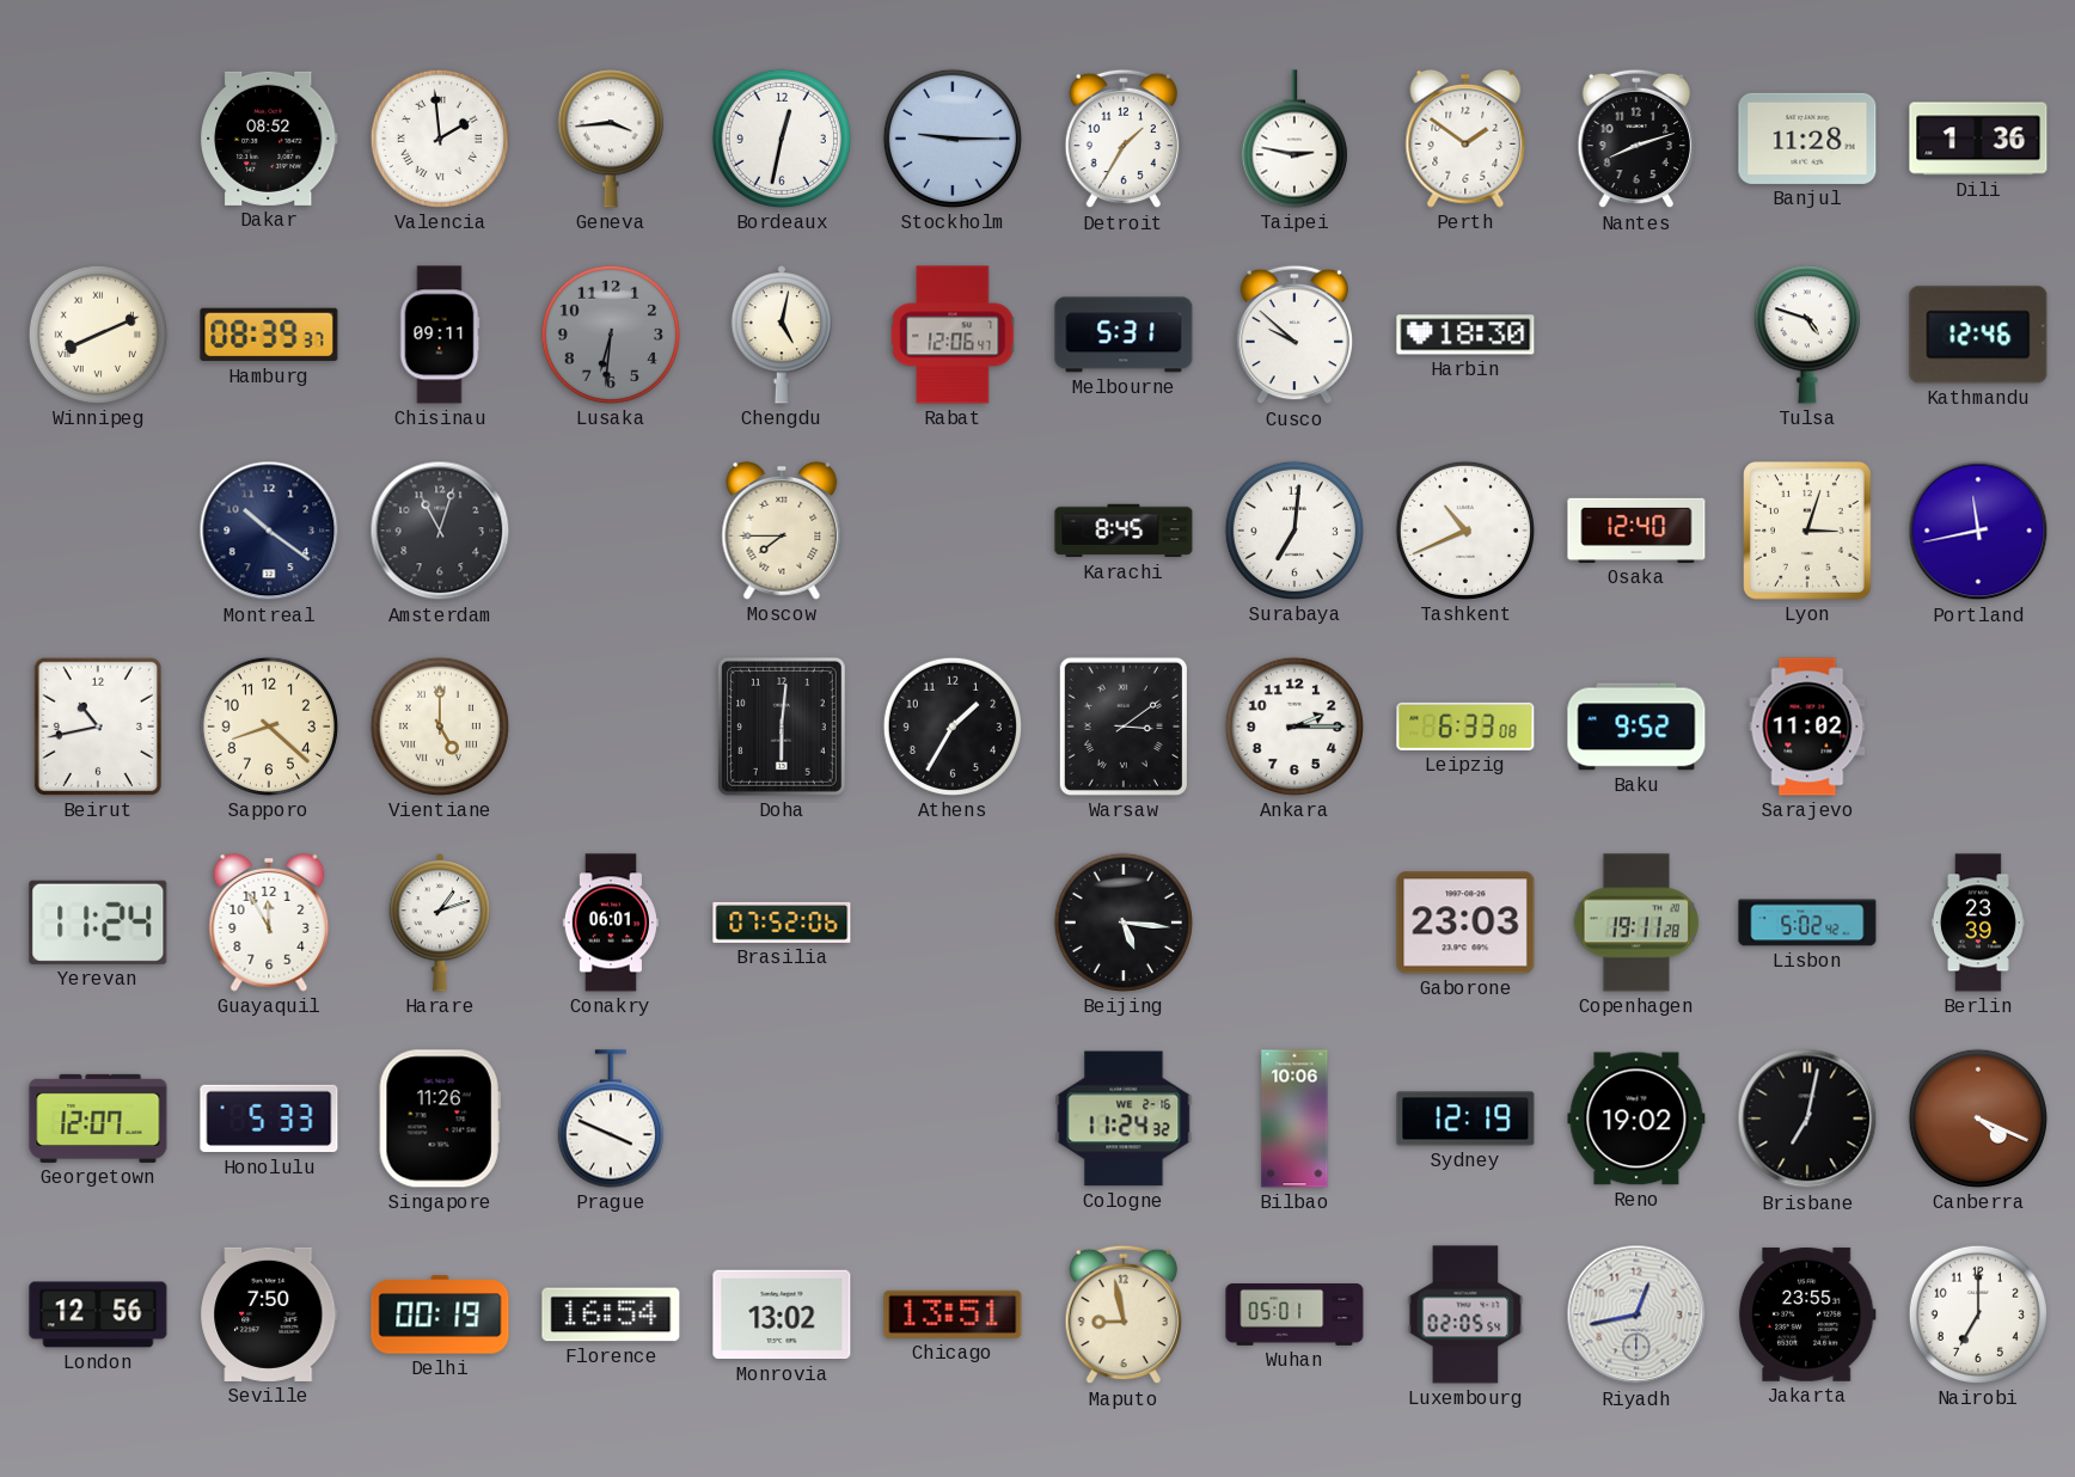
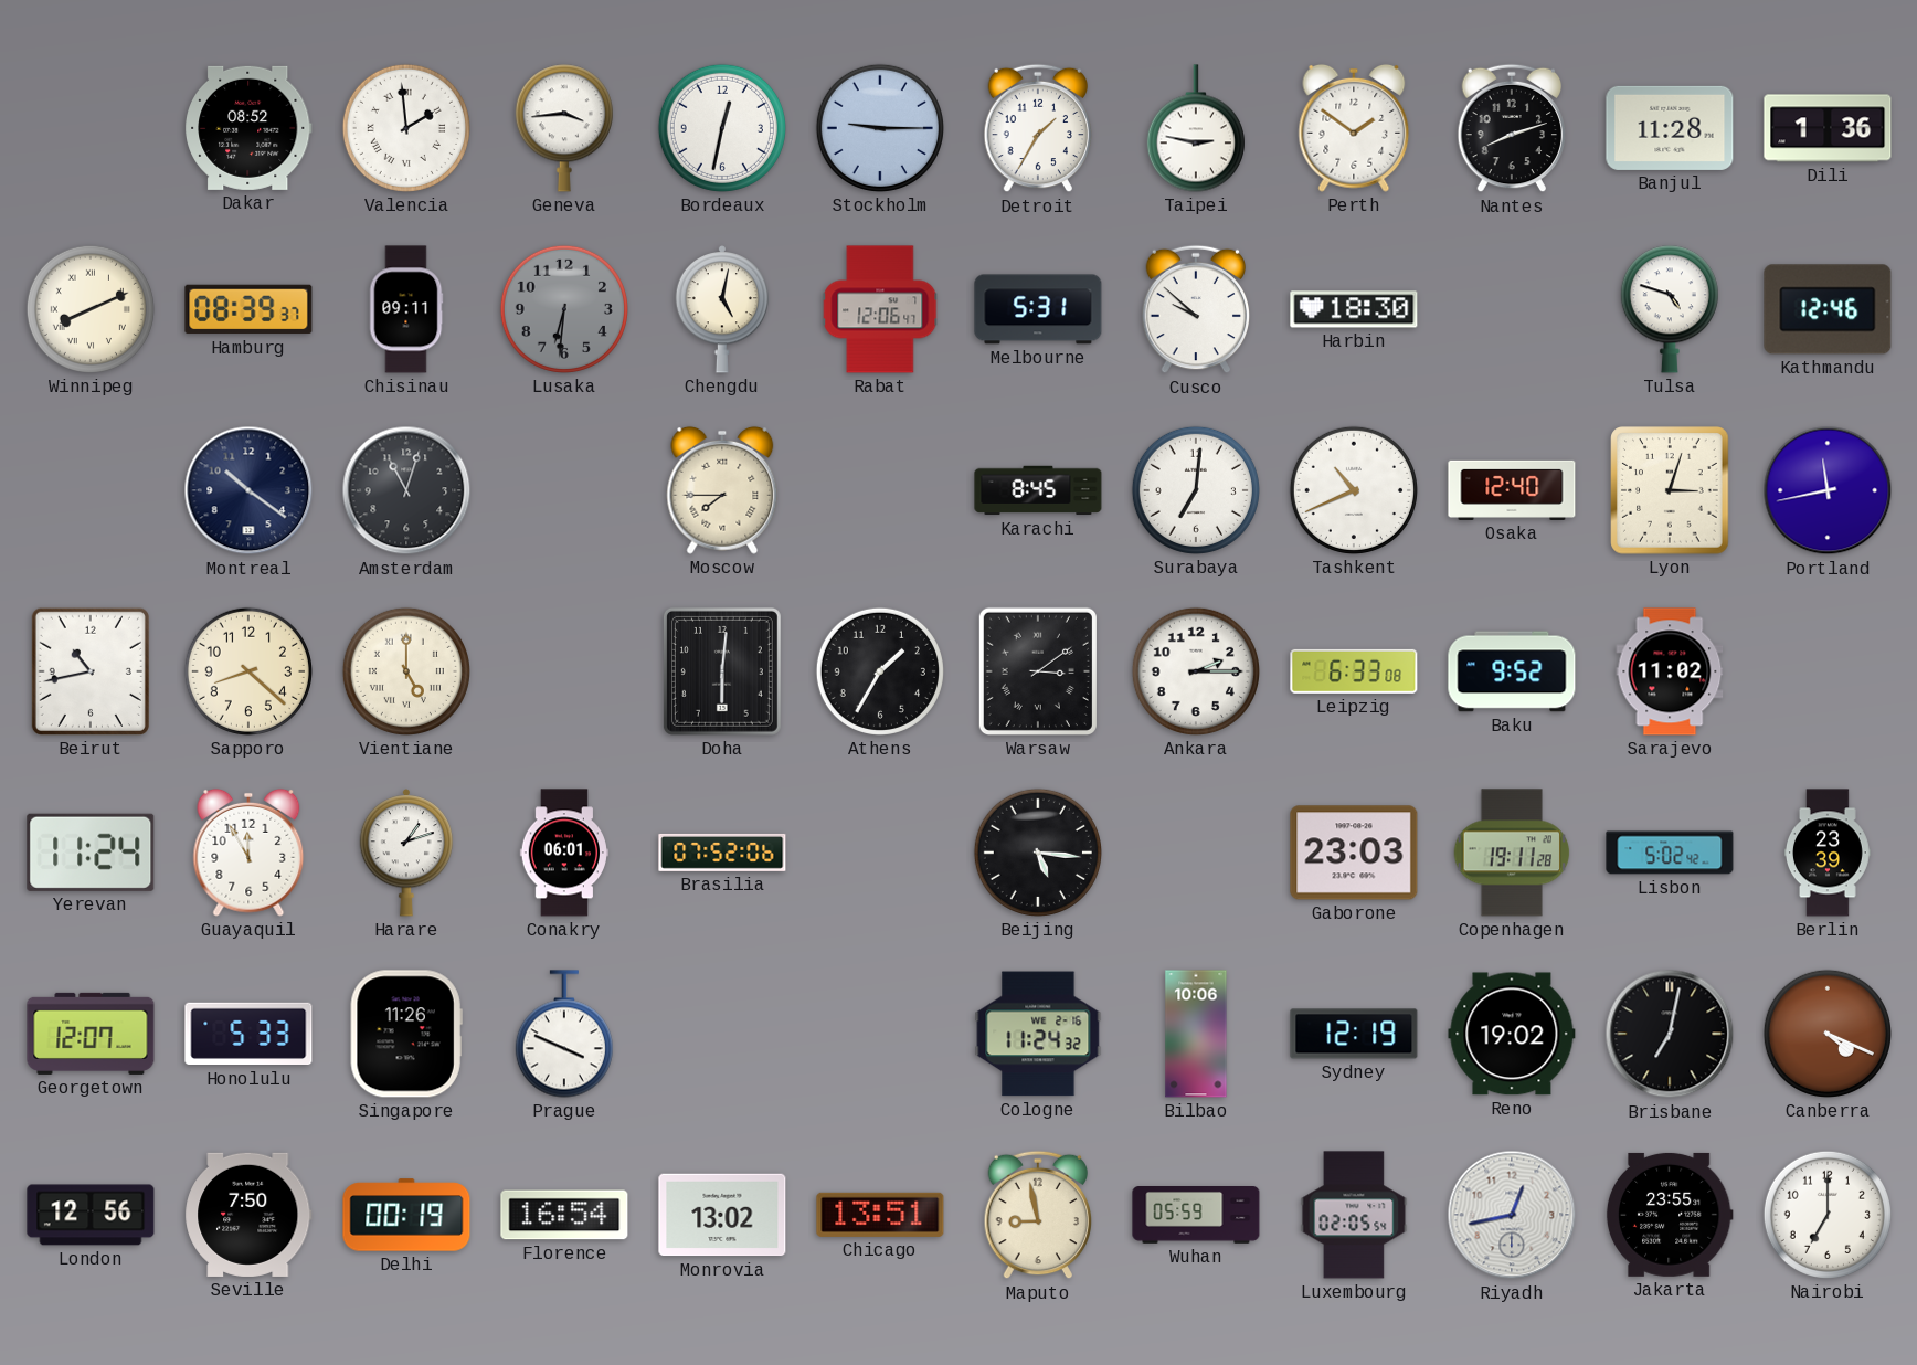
Wuhan: 05:01 -> 05:59
